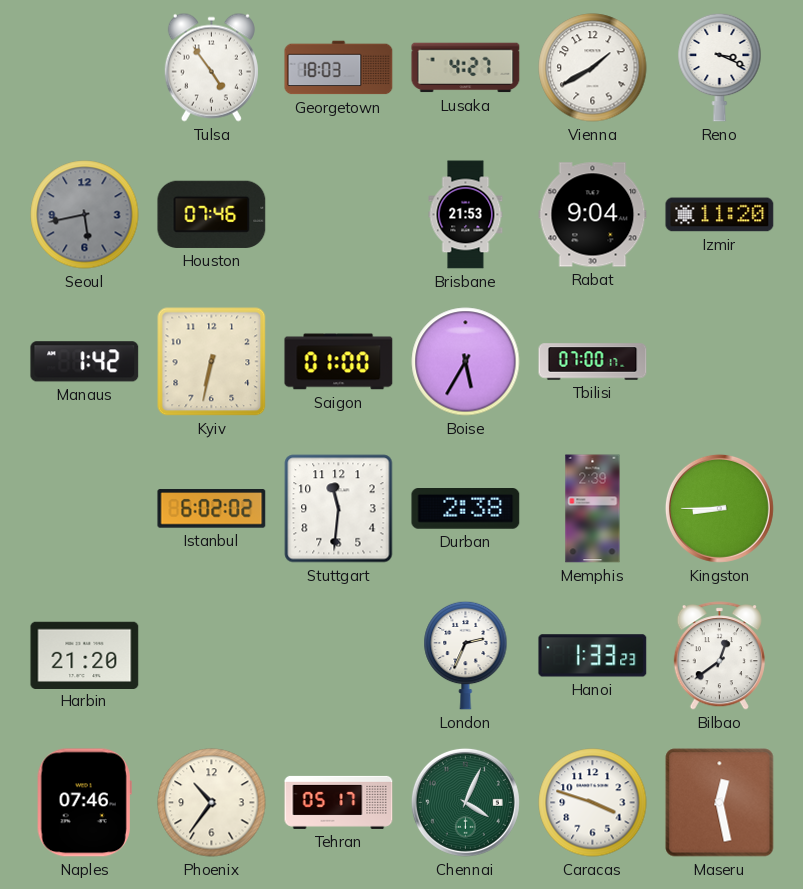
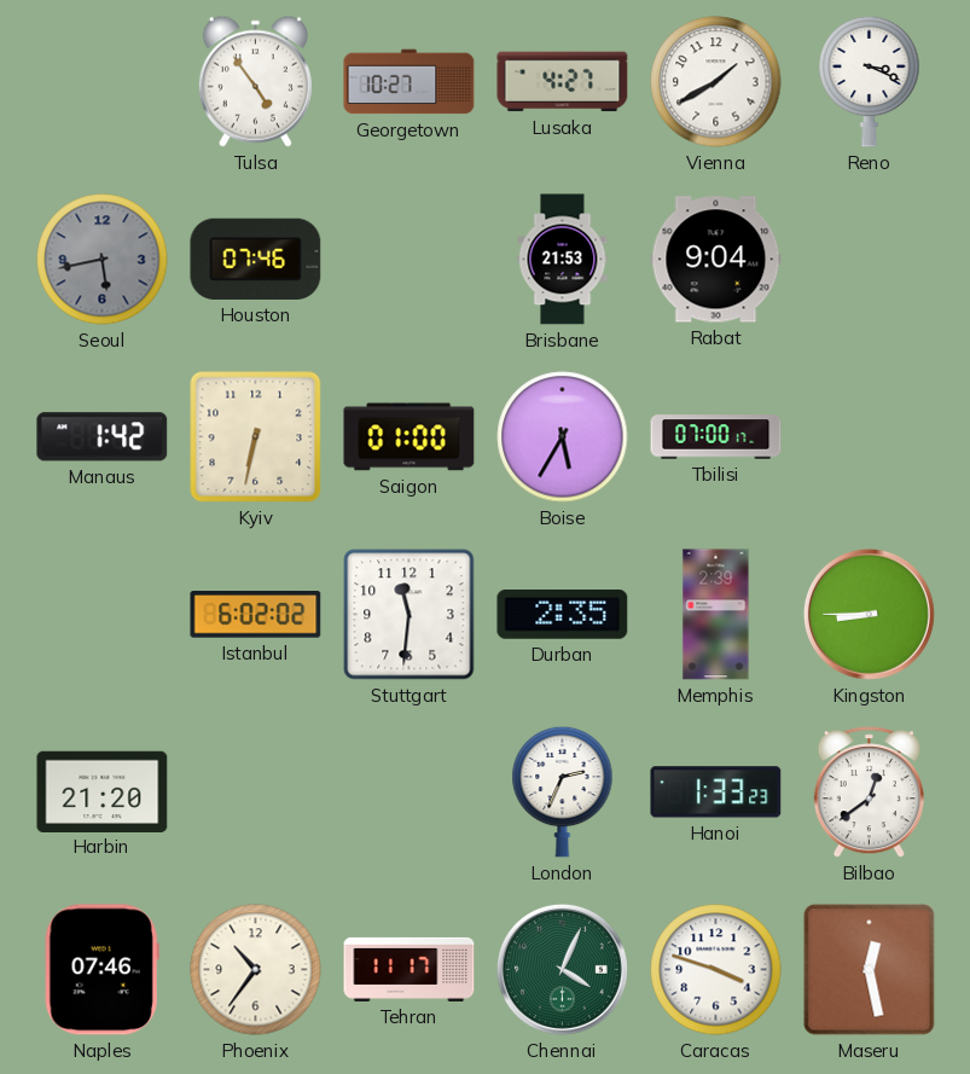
Georgetown: 18:03 -> 10:27
Izmir: 11:20 -> none
Durban: 2:38 -> 2:35
Tehran: 05:17 -> 11:17
